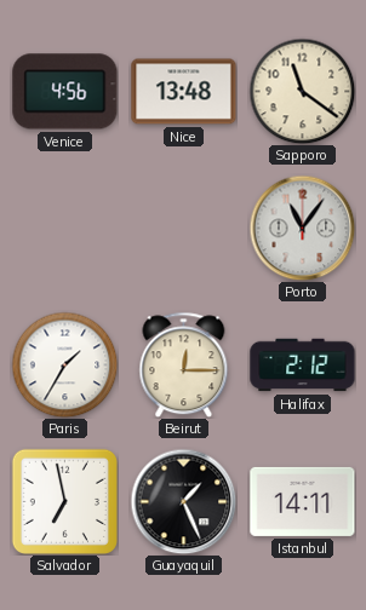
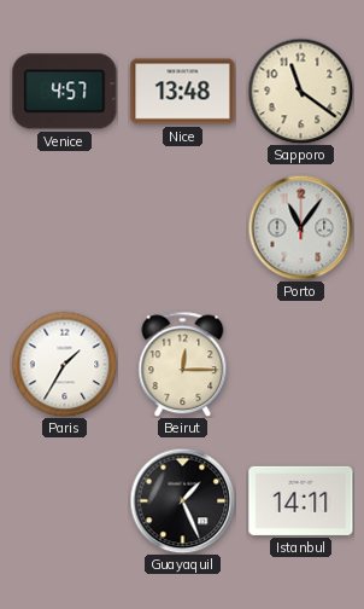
Venice: 4:56 -> 4:57
Halifax: 2:12 -> none
Salvador: 6:58 -> none
